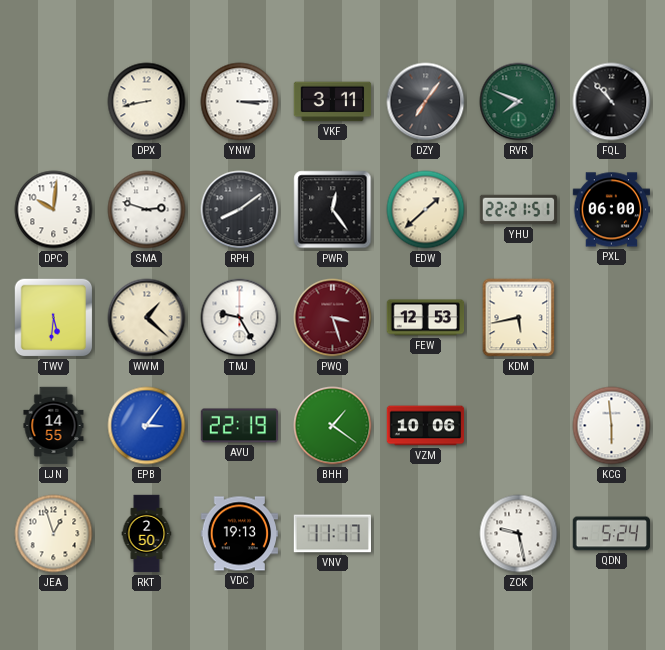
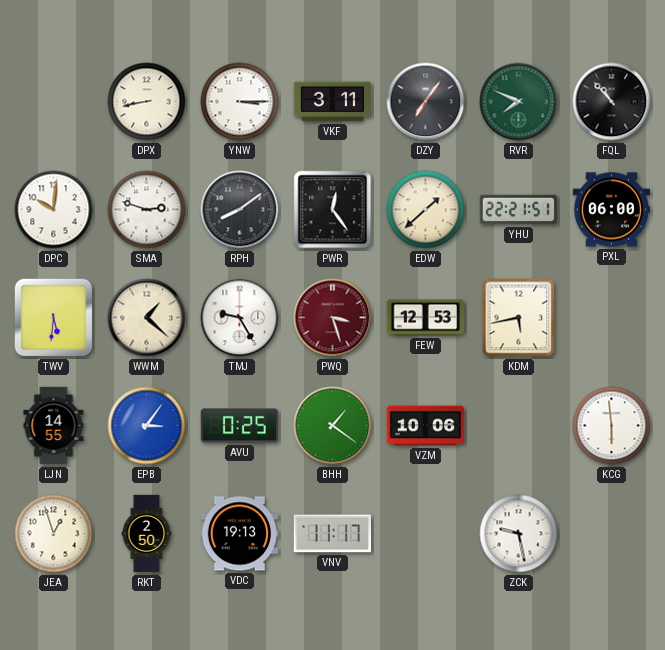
AVU: 22:19 -> 0:25
QDN: 5:24 -> none
